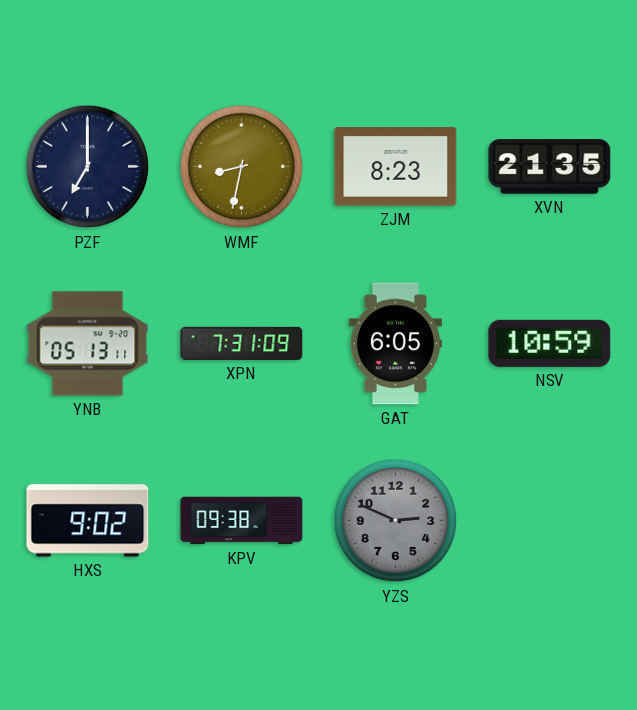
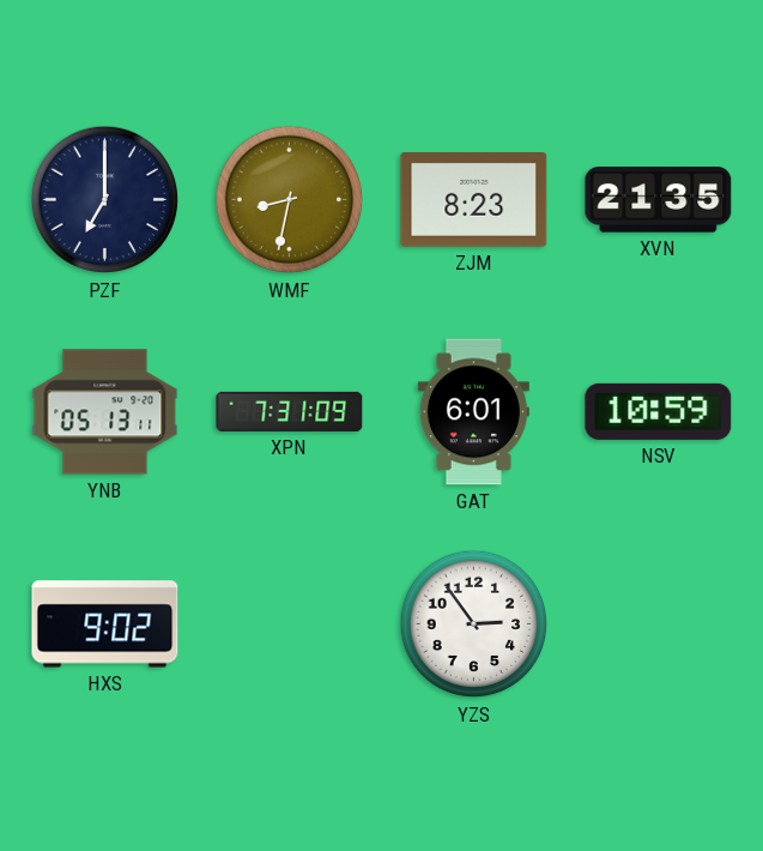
GAT: 6:05 -> 6:01
KPV: 09:38 -> none
YZS: 2:49 -> 2:54
YZS dial: grey -> white
